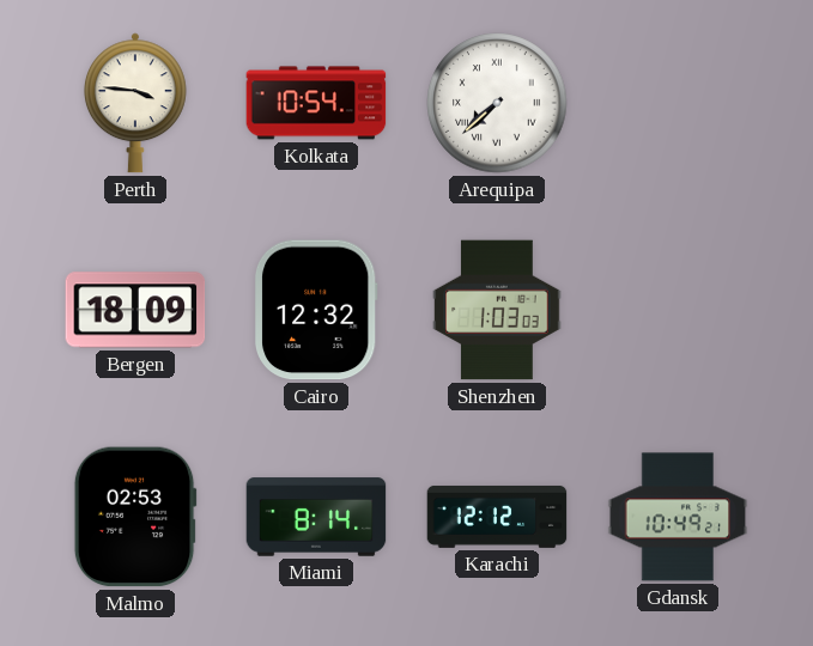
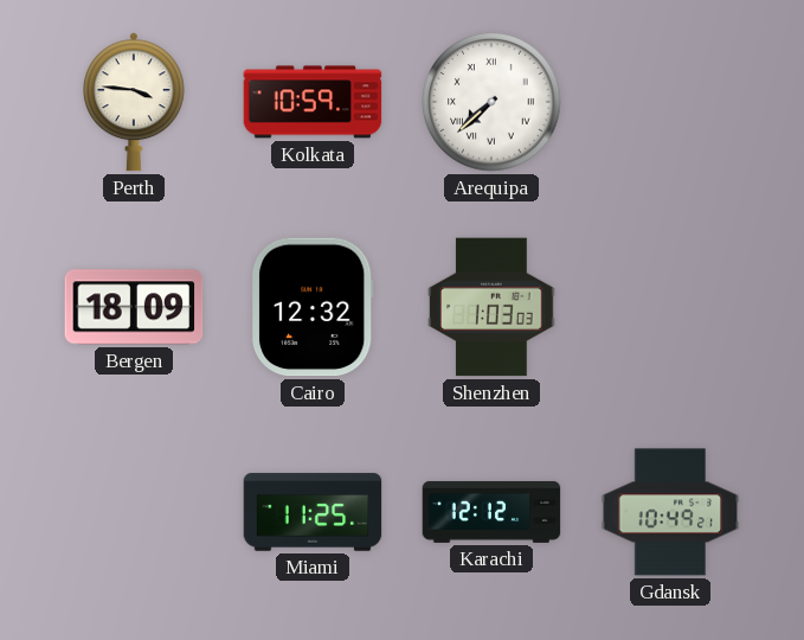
Kolkata: 10:54 -> 10:59
Malmo: 02:53 -> none
Miami: 8:14 -> 11:25
